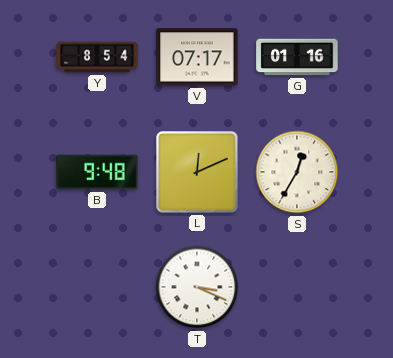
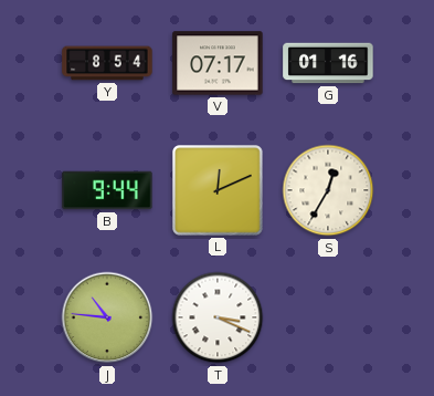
B: 9:48 -> 9:44
J: none -> 10:46
